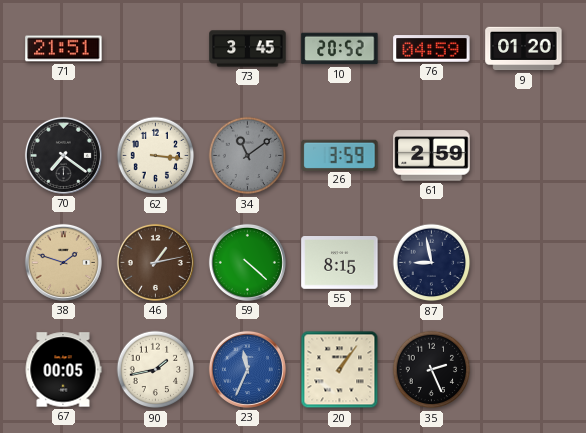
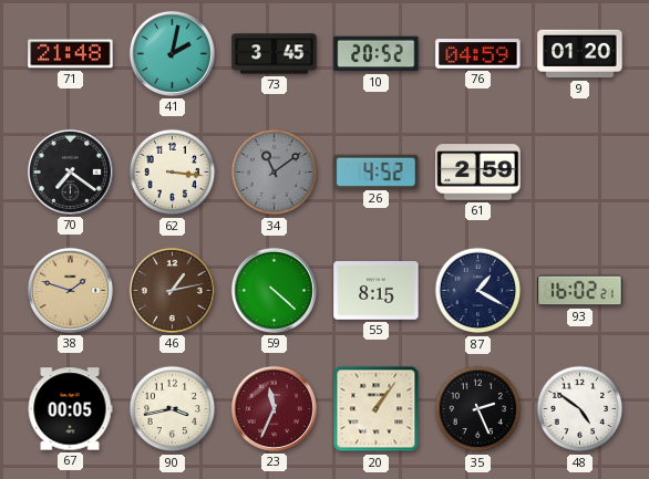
71: 21:51 -> 21:48
41: none -> 2:02
26: 3:59 -> 4:52
87: 8:58 -> 1:20
93: none -> 16:02
90: 1:43 -> 3:43
23 dial: blue -> burgundy
48: none -> 4:51
